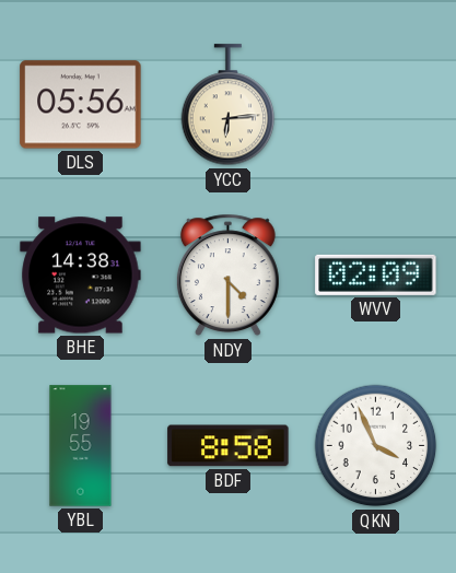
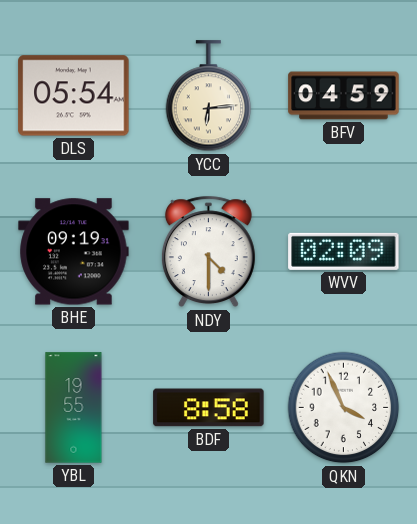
DLS: 05:56 -> 05:54
BFV: none -> 04:59
BHE: 14:38 -> 09:19
